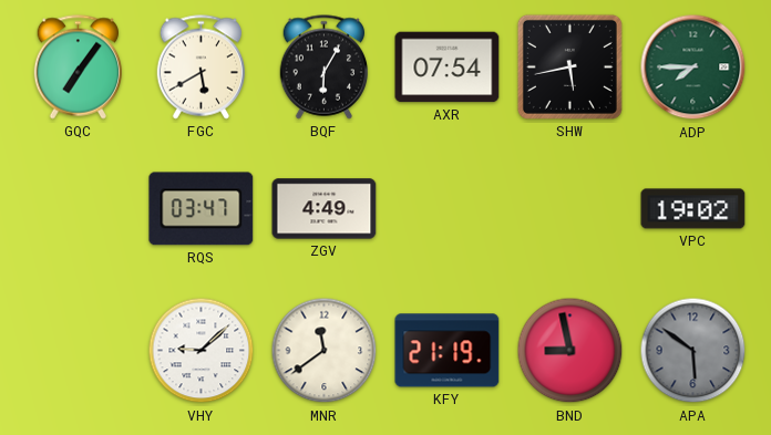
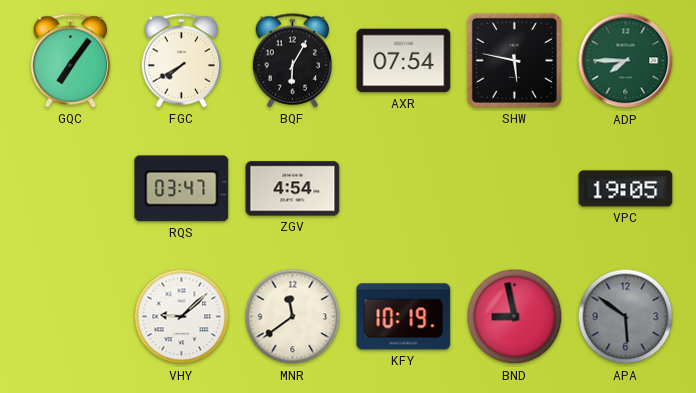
FGC: 5:40 -> 7:40
SHW: 5:43 -> 5:47
ZGV: 4:49 -> 4:54
VPC: 19:02 -> 19:05
KFY: 21:19 -> 10:19
